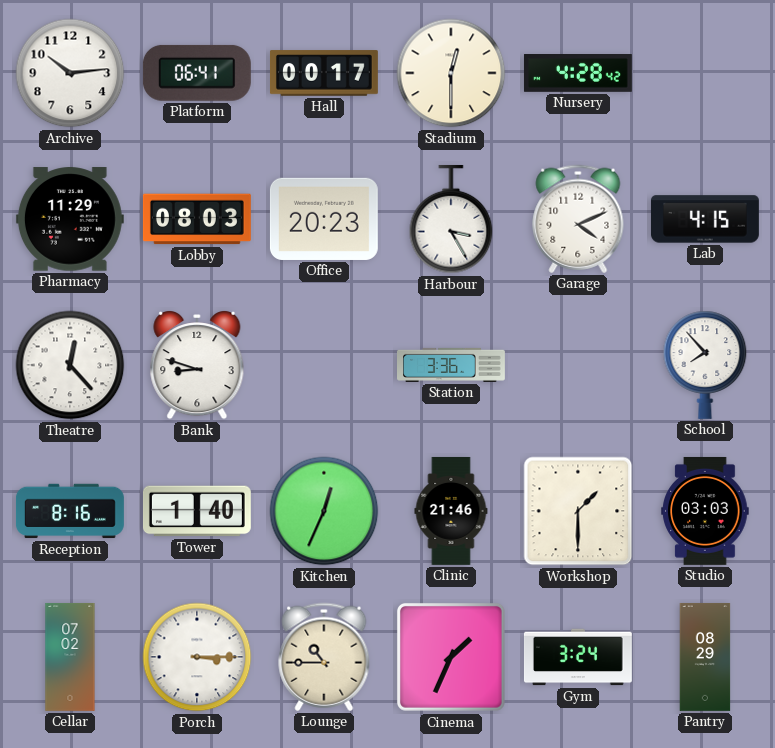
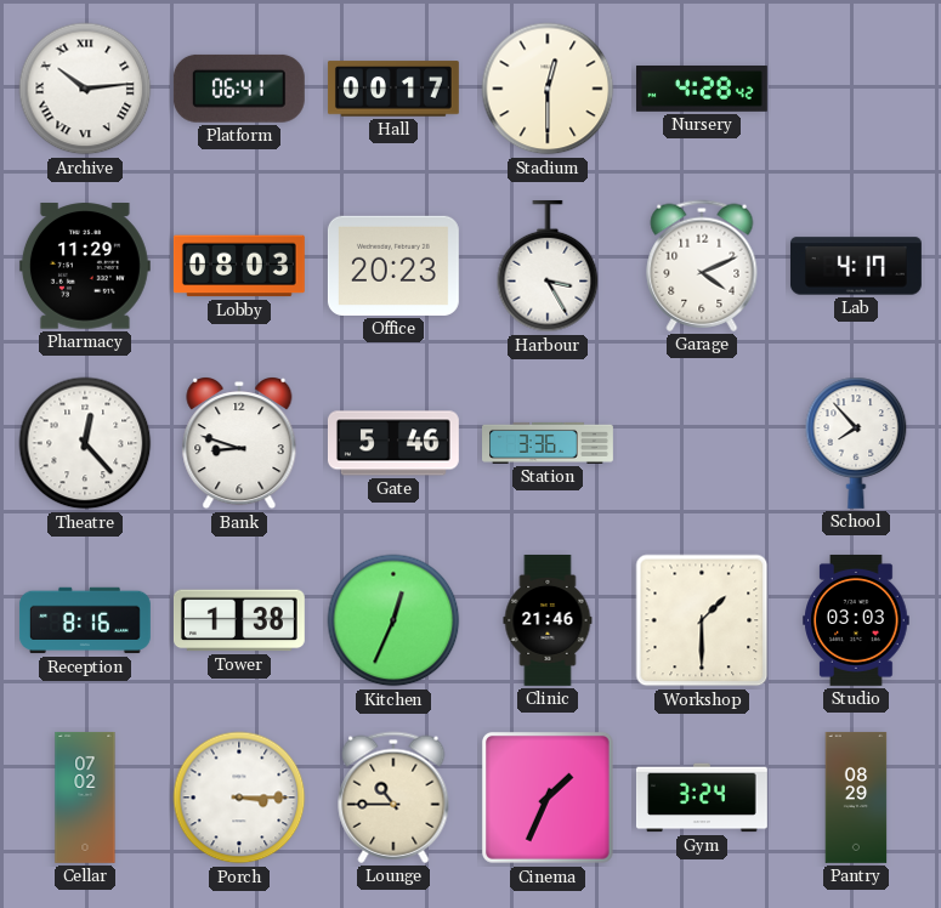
Archive numerals: Arabic -> Roman
Lab: 4:15 -> 4:17
Gate: none -> 5:46
Tower: 1:40 -> 1:38
